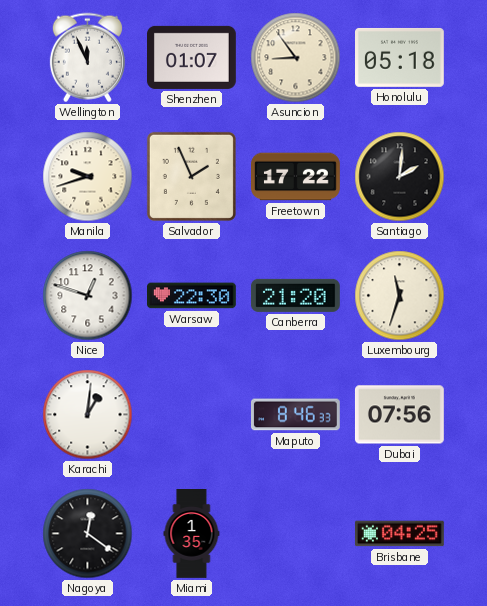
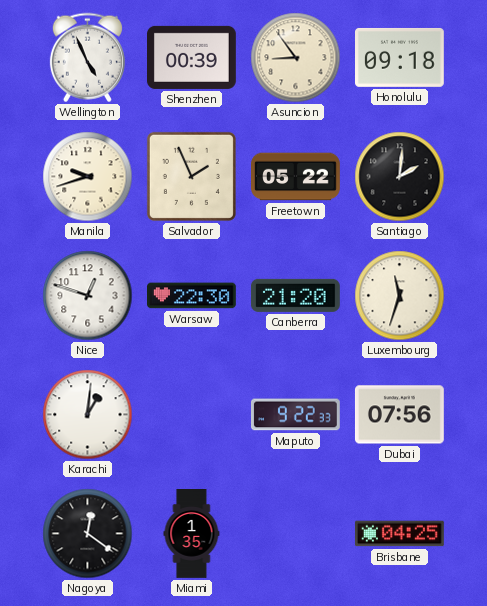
Wellington: 11:56 -> 4:56
Shenzhen: 01:07 -> 00:39
Honolulu: 05:18 -> 09:18
Freetown: 17:22 -> 05:22
Maputo: 8:46 -> 9:22
